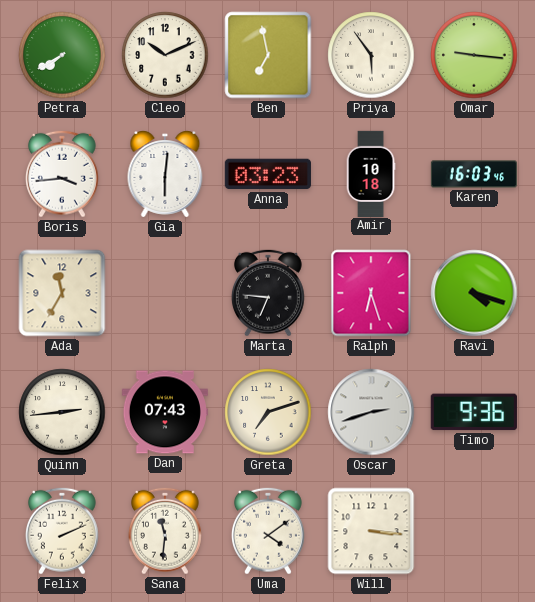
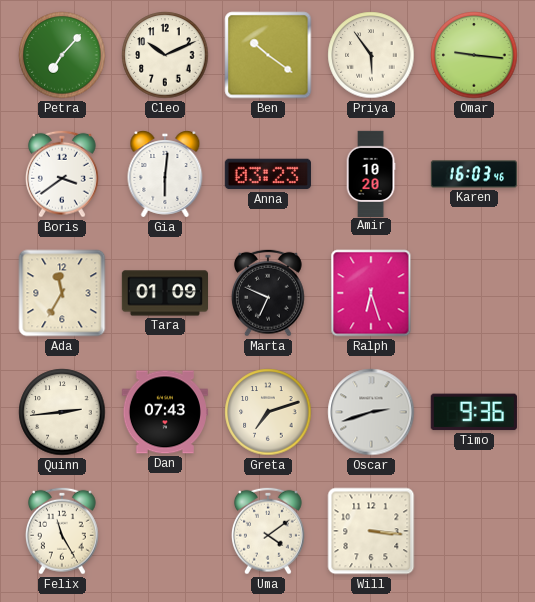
Petra: 7:40 -> 7:07
Ben: 6:58 -> 10:21
Boris: 3:44 -> 3:39
Amir: 10:18 -> 10:20
Tara: none -> 01:09
Marta: 6:46 -> 6:49
Ravi: 4:18 -> none
Felix: 2:11 -> 11:25
Sana: 11:31 -> none
